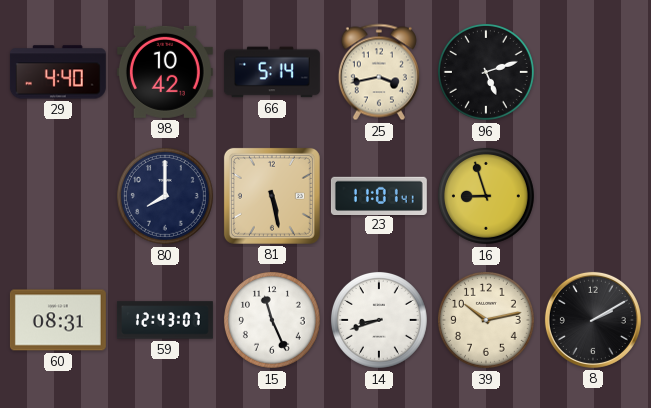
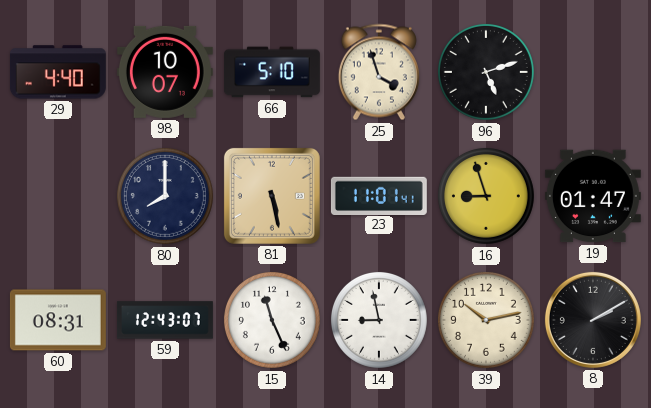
98: 10:42 -> 10:07
66: 5:14 -> 5:10
25: 3:43 -> 3:57
19: none -> 01:47
14: 8:42 -> 8:58
